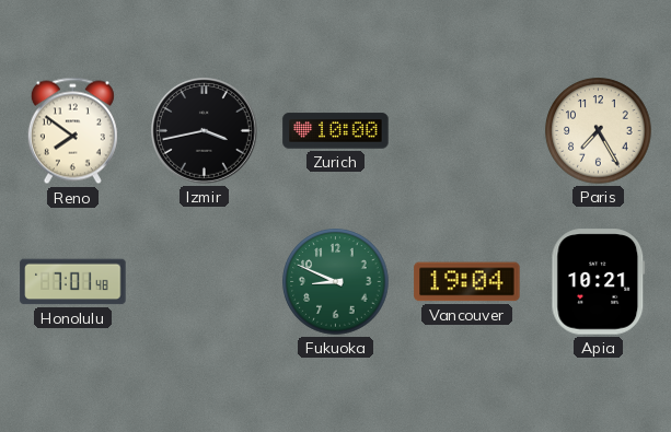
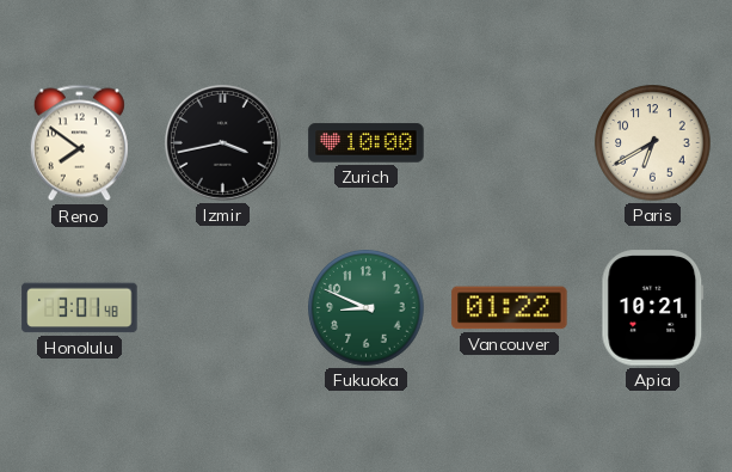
Paris: 7:25 -> 6:40
Honolulu: 7:01 -> 3:01
Vancouver: 19:04 -> 01:22
